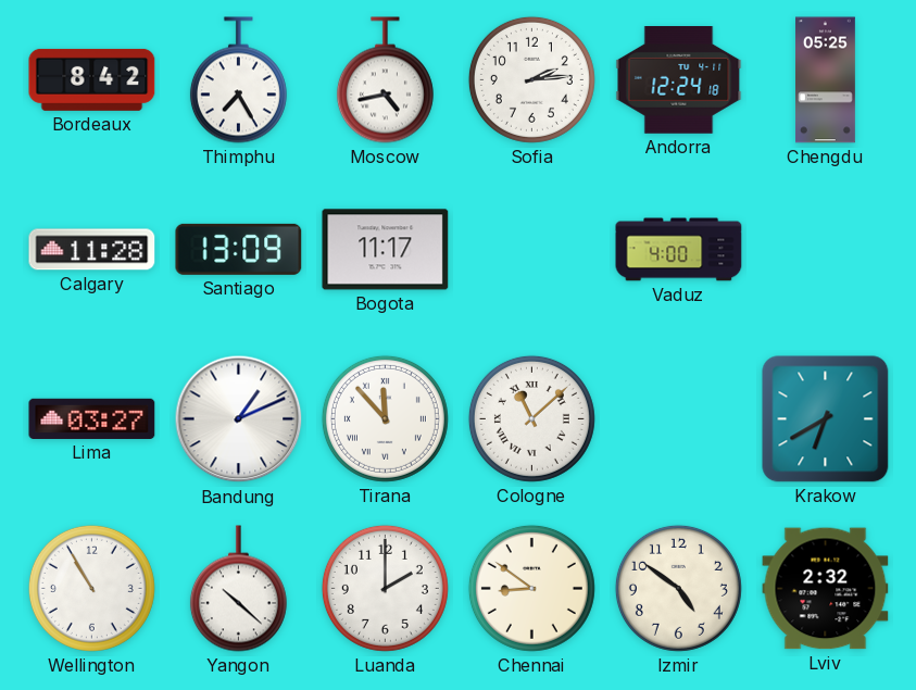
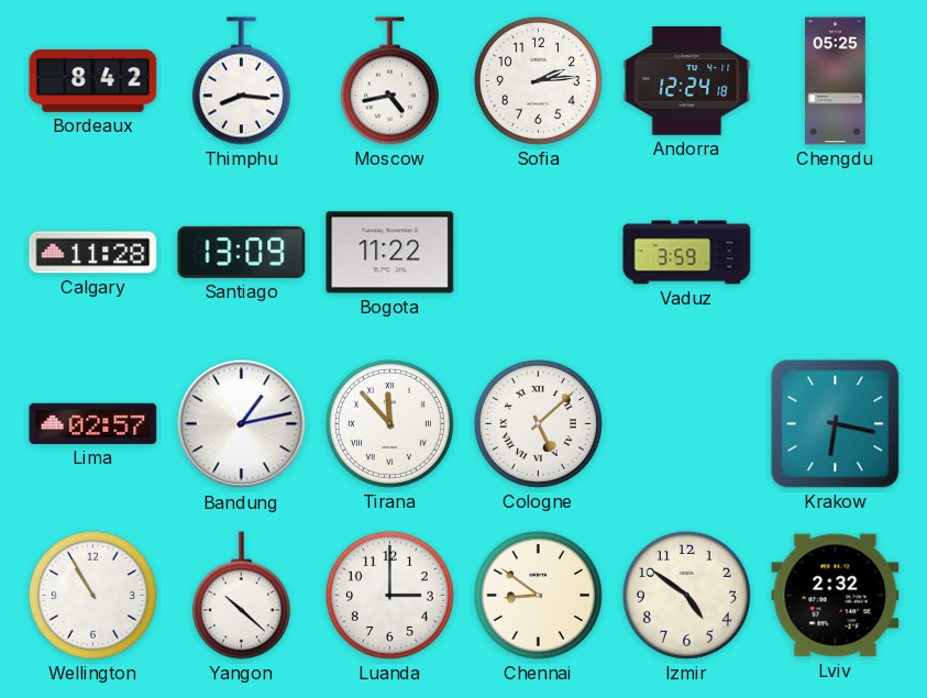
Thimphu: 7:25 -> 8:16
Bogota: 11:17 -> 11:22
Vaduz: 4:00 -> 3:59
Lima: 03:27 -> 02:57
Bandung: 1:11 -> 1:13
Cologne: 11:08 -> 5:08
Krakow: 6:40 -> 6:17
Luanda: 2:00 -> 3:00
